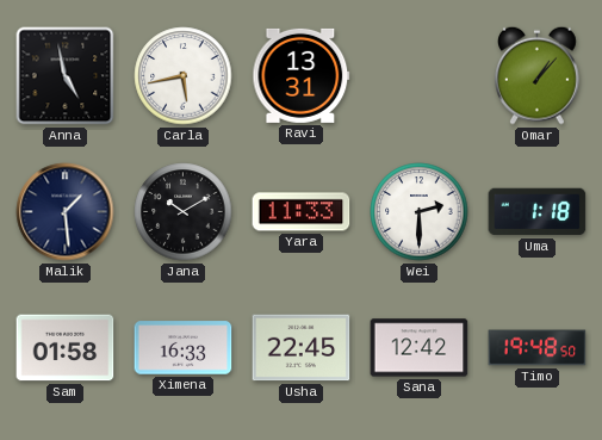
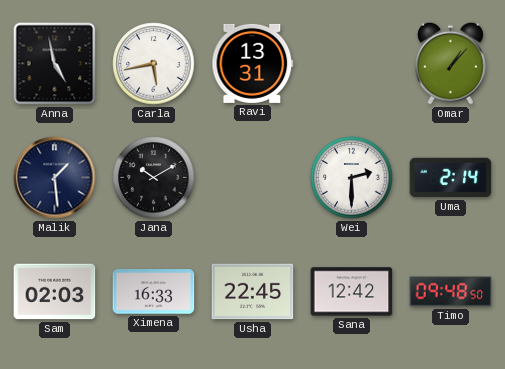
Yara: 11:33 -> none
Uma: 1:18 -> 2:14
Sam: 01:58 -> 02:03
Timo: 19:48 -> 09:48
